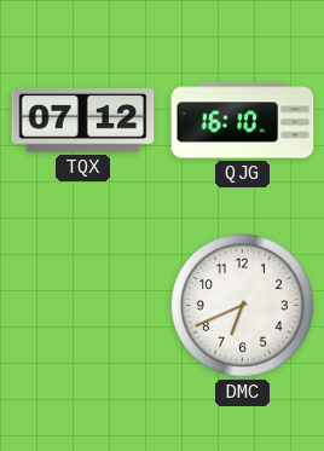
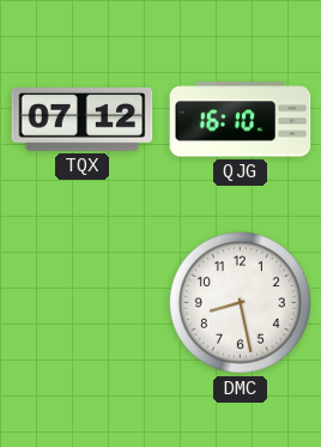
DMC: 6:41 -> 8:28
